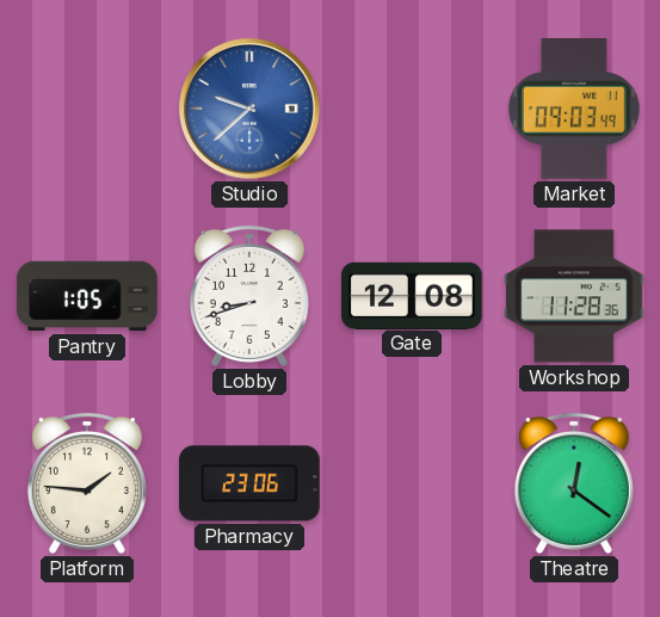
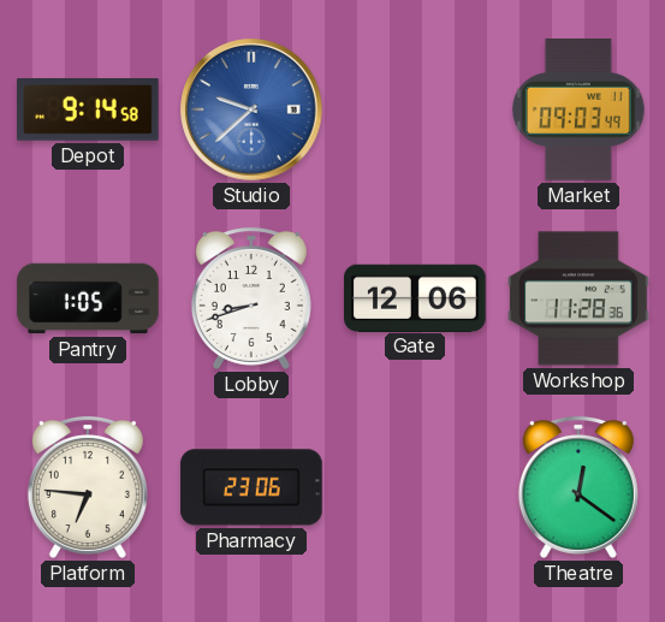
Depot: none -> 9:14
Gate: 12:08 -> 12:06
Platform: 1:46 -> 6:46
